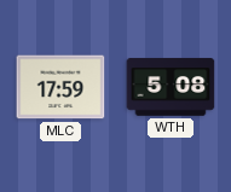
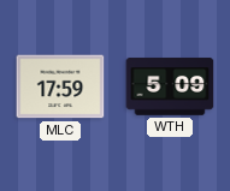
WTH: 5:08 -> 5:09
